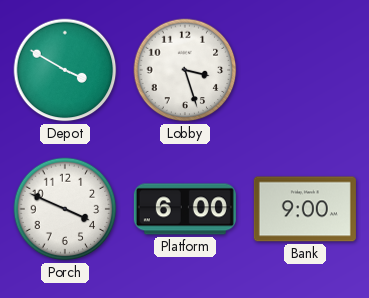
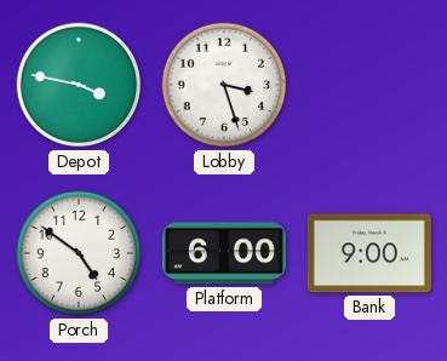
Depot: 3:50 -> 3:47
Porch: 3:49 -> 4:51
